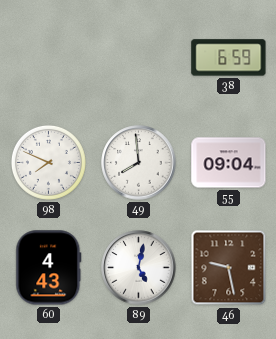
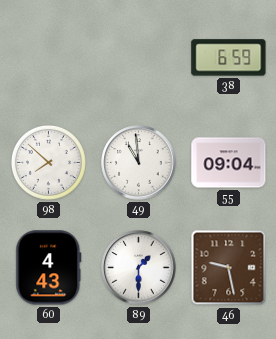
98: 7:49 -> 7:52
49: 7:59 -> 10:59
89: 5:02 -> 1:30
